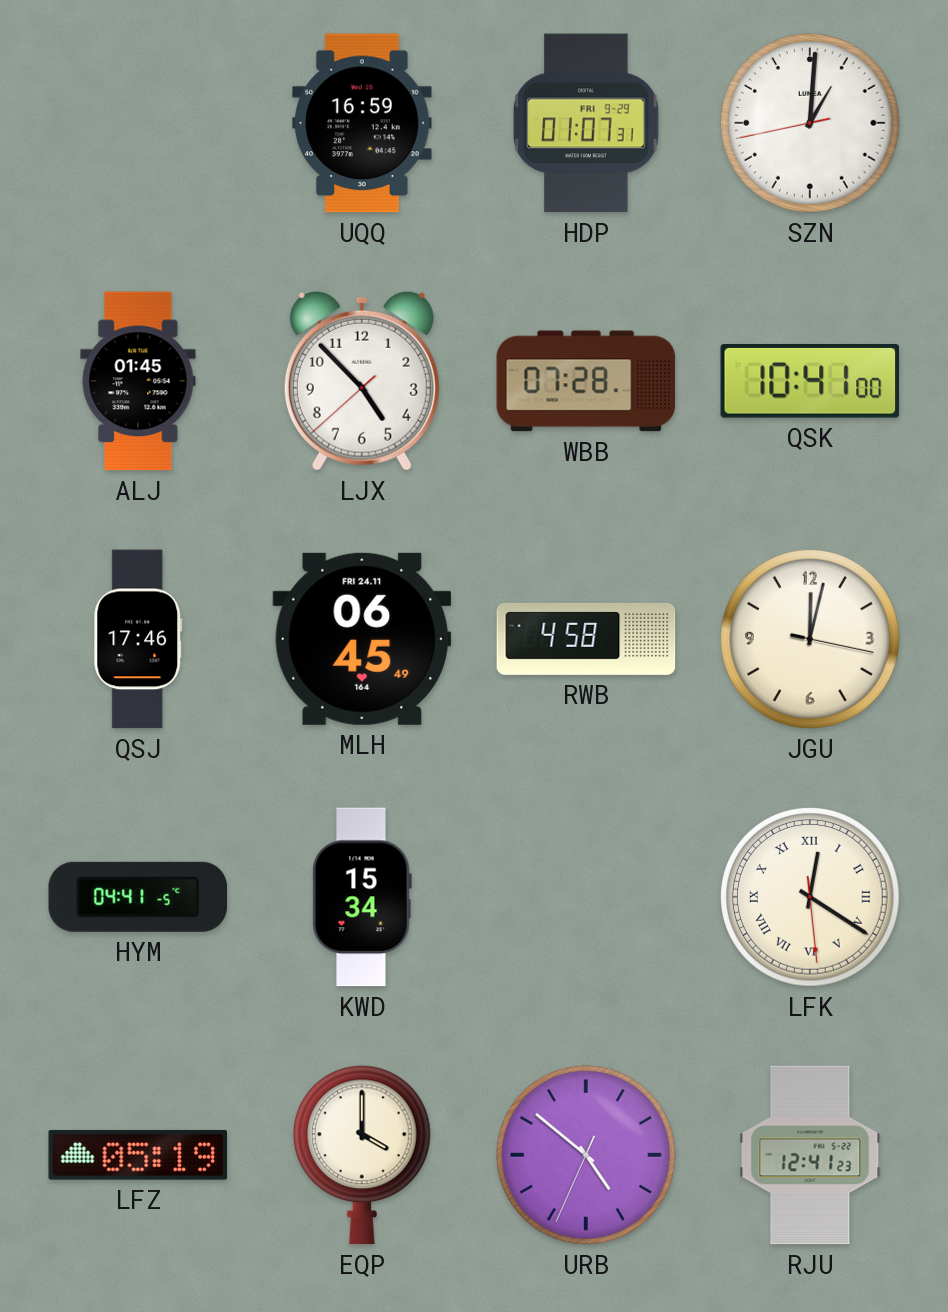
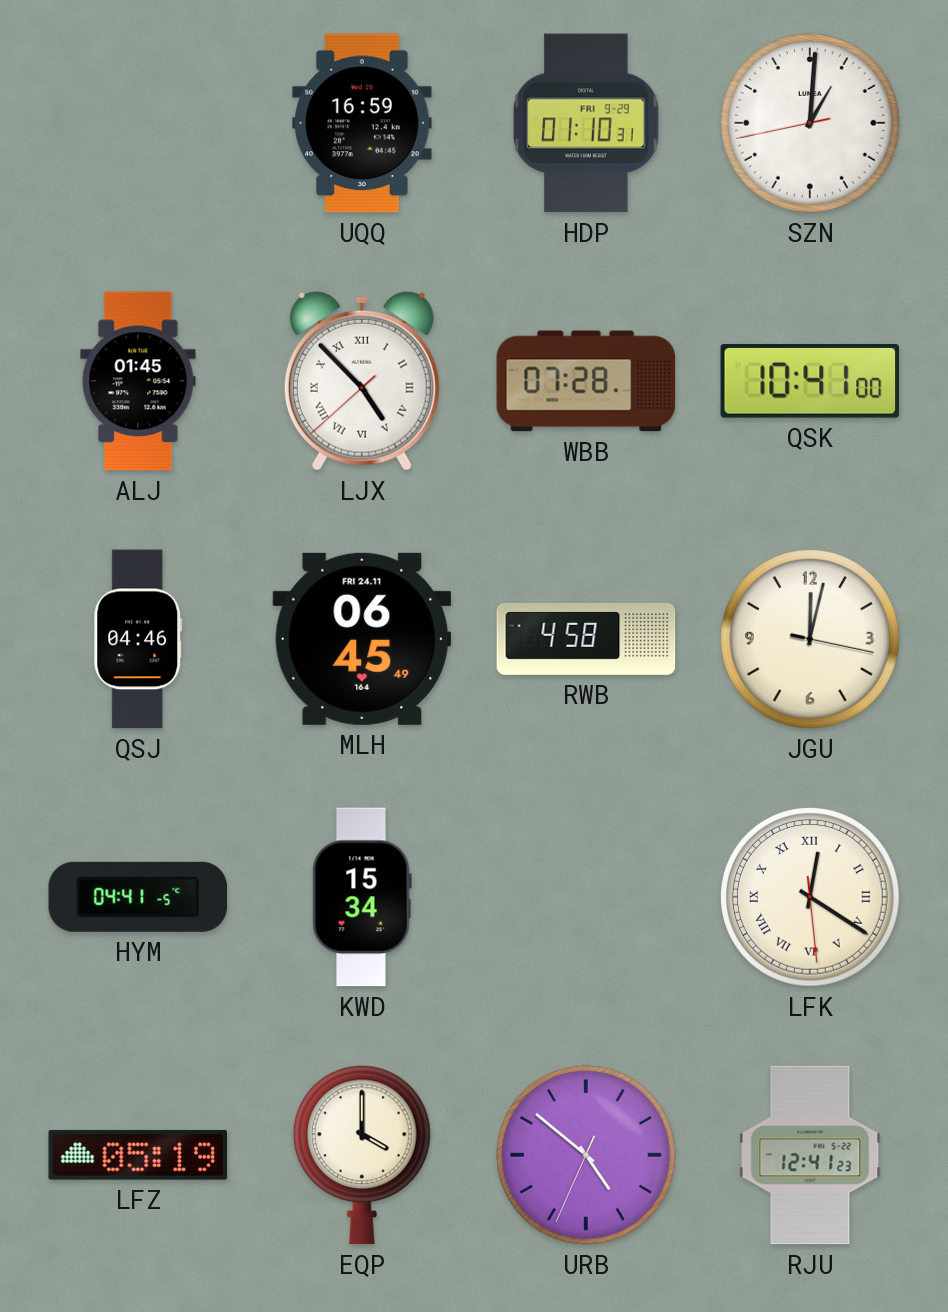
HDP: 01:07 -> 01:10
LJX numerals: Arabic -> Roman
QSJ: 17:46 -> 04:46
